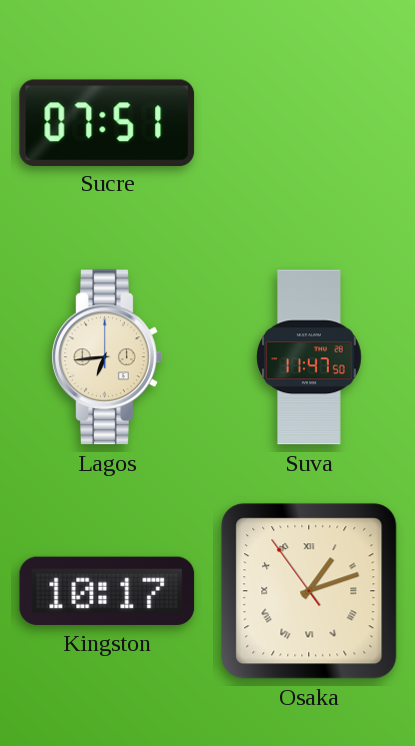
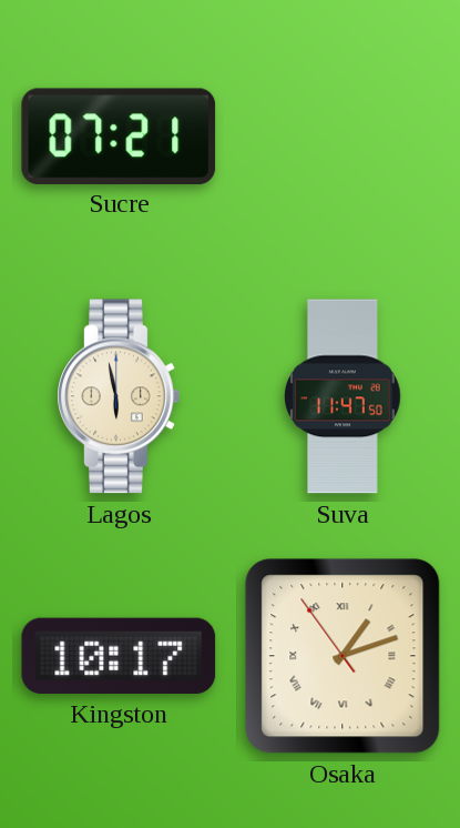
Sucre: 07:51 -> 07:21
Lagos: 6:44 -> 5:58
